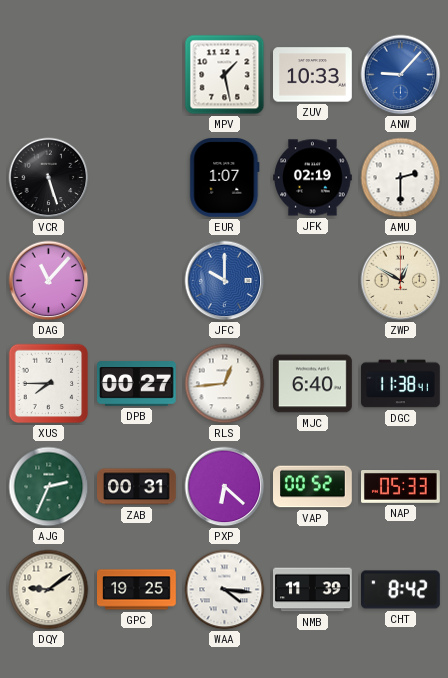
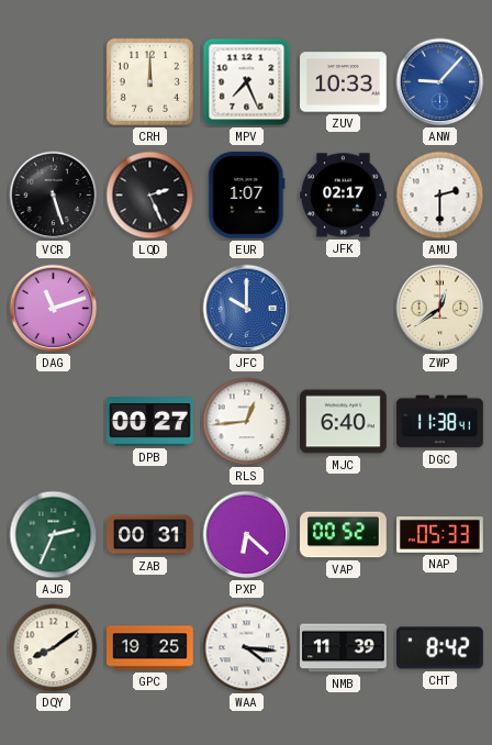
CRH: none -> 12:00
MPV: 1:28 -> 7:26
LQD: none -> 2:26
JFK: 02:19 -> 02:17
DAG: 11:07 -> 11:12
ZWP: 12:50 -> 12:39
XUS: 7:45 -> none
DQY: 9:09 -> 8:09
